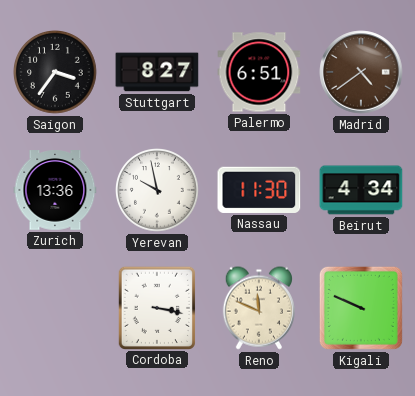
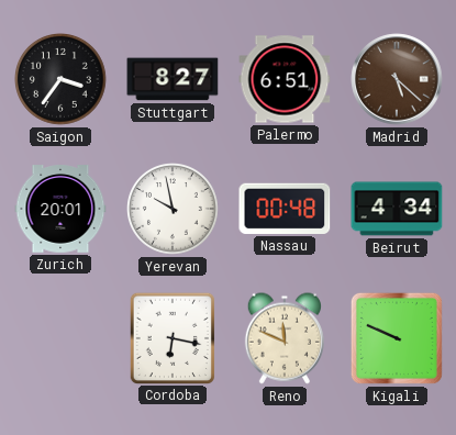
Madrid: 4:39 -> 5:22
Zurich: 13:36 -> 20:01
Nassau: 11:30 -> 00:48
Cordoba: 3:17 -> 6:17
